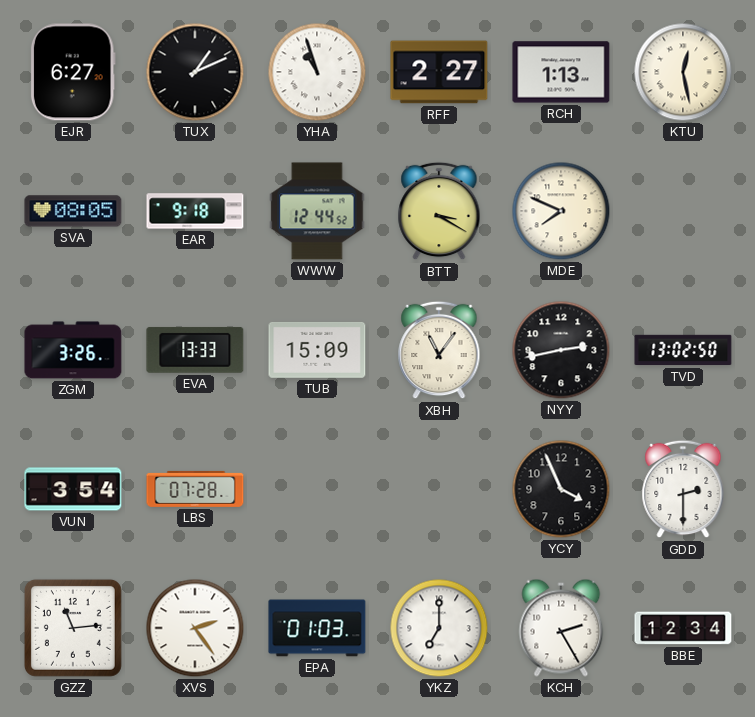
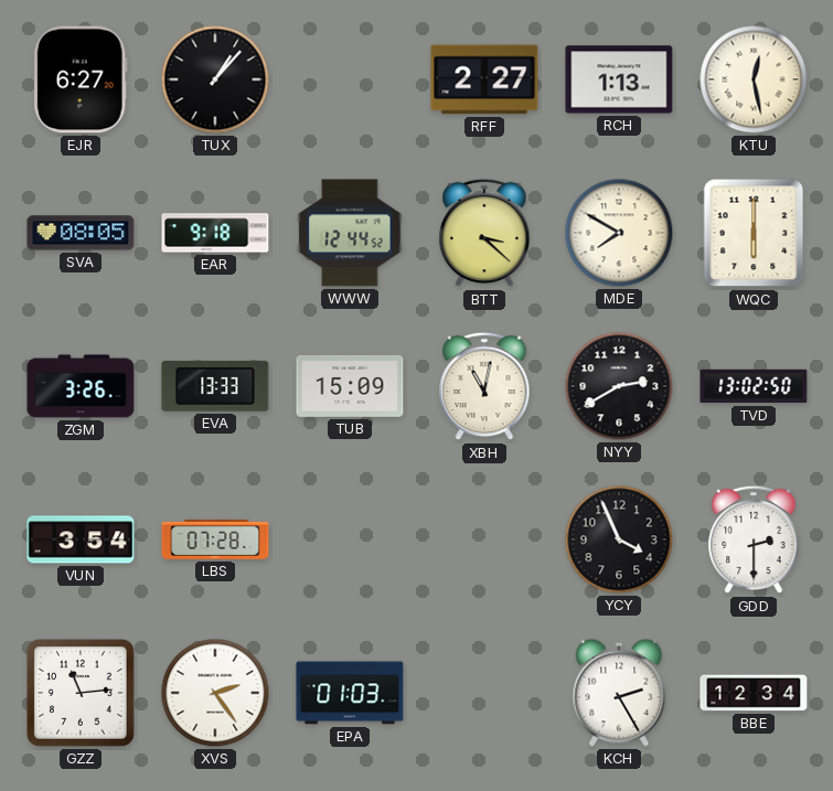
TUX: 1:11 -> 1:07
YHA: 10:57 -> none
BTT: 3:20 -> 3:22
MDE: 7:49 -> 7:50
WQC: none -> 6:00
XBH: 11:06 -> 11:02
NYY: 2:43 -> 2:40
YKZ: 7:00 -> none
